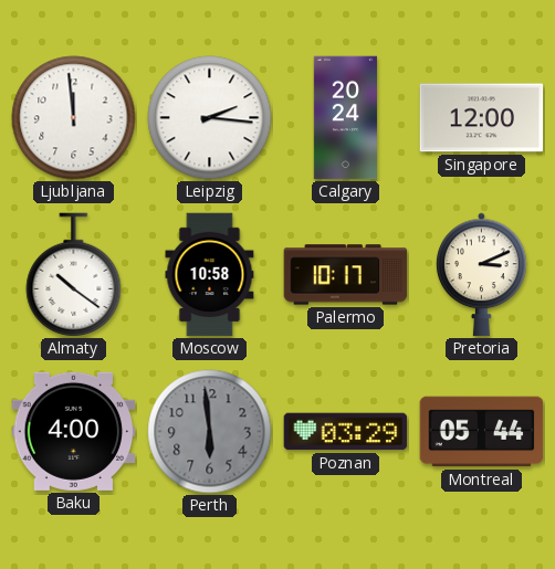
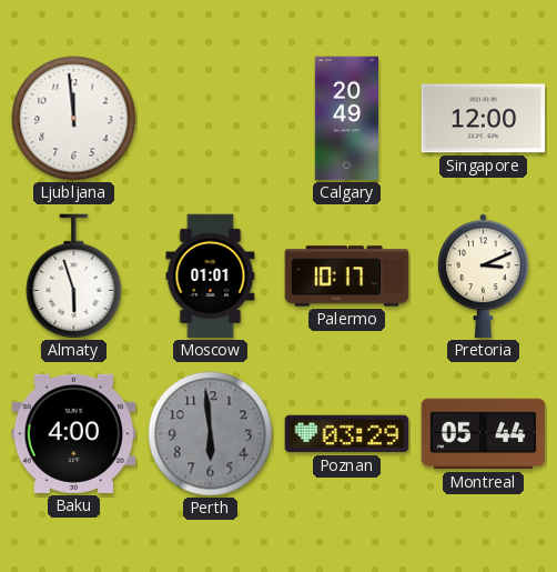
Leipzig: 2:16 -> none
Calgary: 20:24 -> 20:49
Almaty: 10:21 -> 5:57
Moscow: 10:58 -> 01:01
